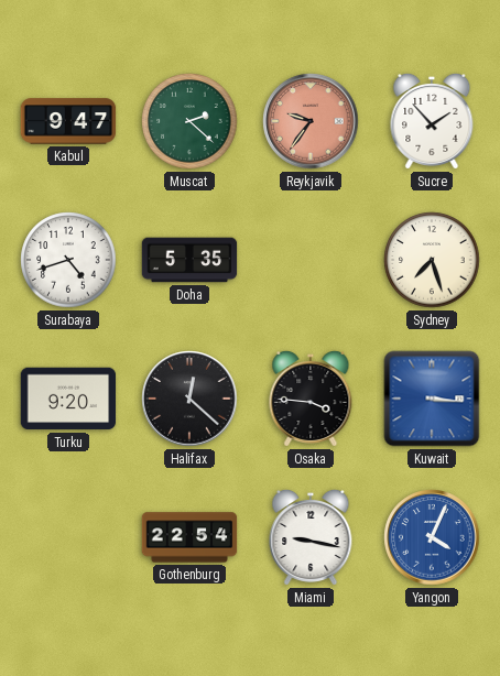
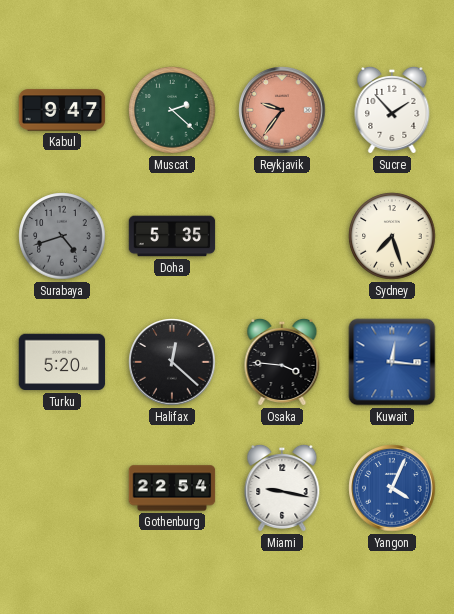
Surabaya dial: white -> grey
Turku: 9:20 -> 5:20
Kuwait: 3:16 -> 12:16
